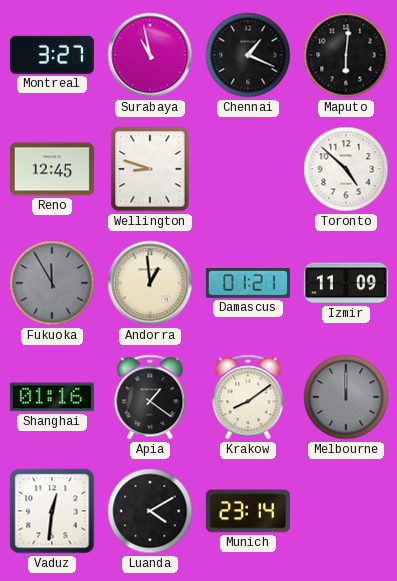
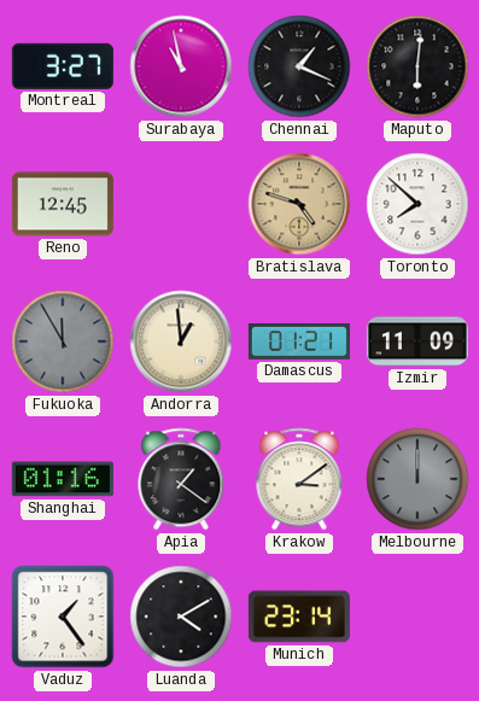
Wellington: 8:48 -> none
Bratislava: none -> 4:48
Toronto: 4:52 -> 7:52
Krakow: 8:09 -> 3:09
Vaduz: 12:31 -> 1:24
